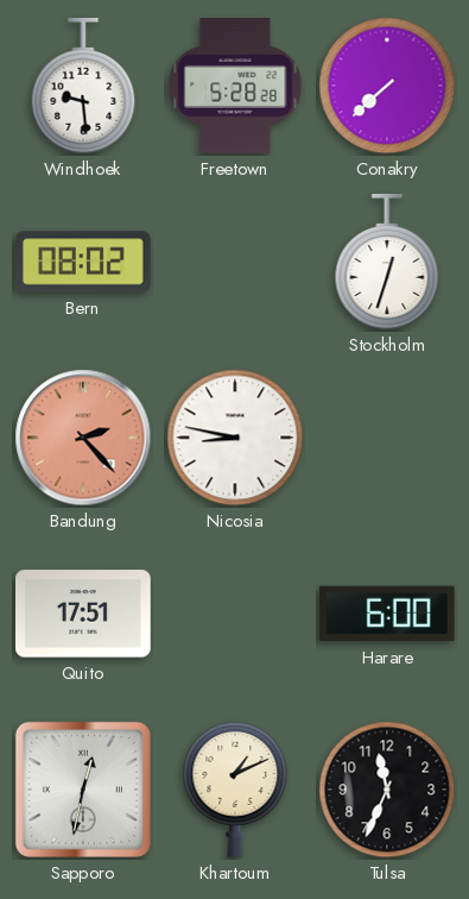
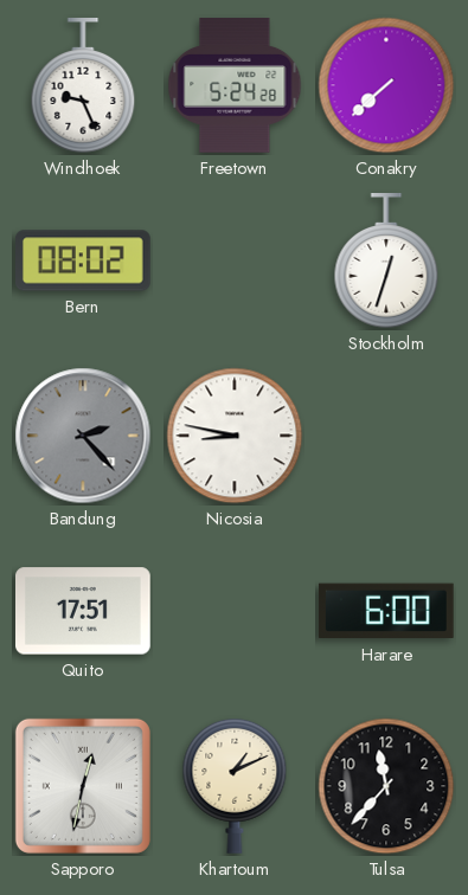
Windhoek: 9:29 -> 9:26
Freetown: 5:28 -> 5:24
Bandung dial: salmon -> grey
Tulsa: 11:34 -> 11:37
